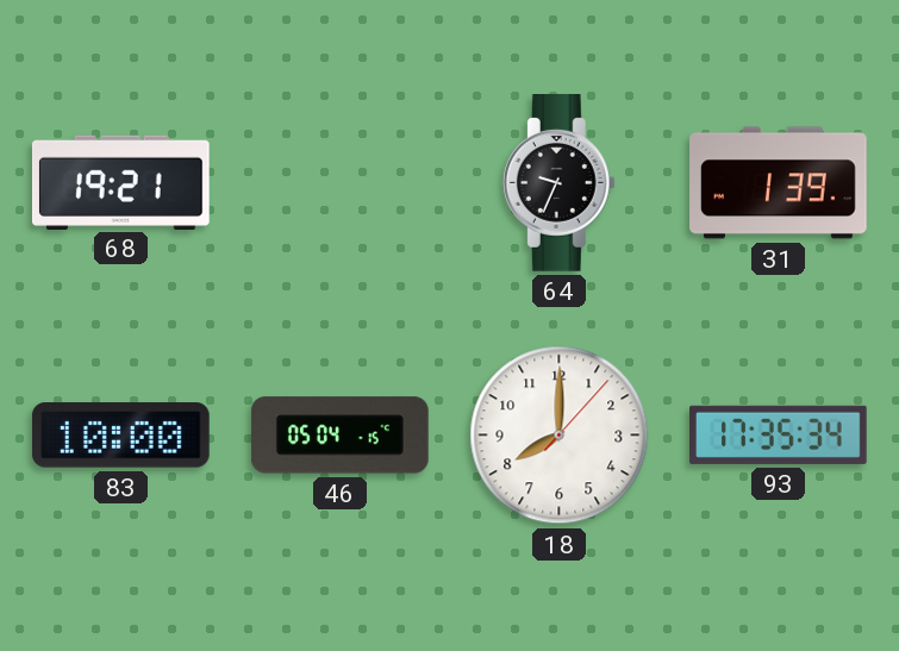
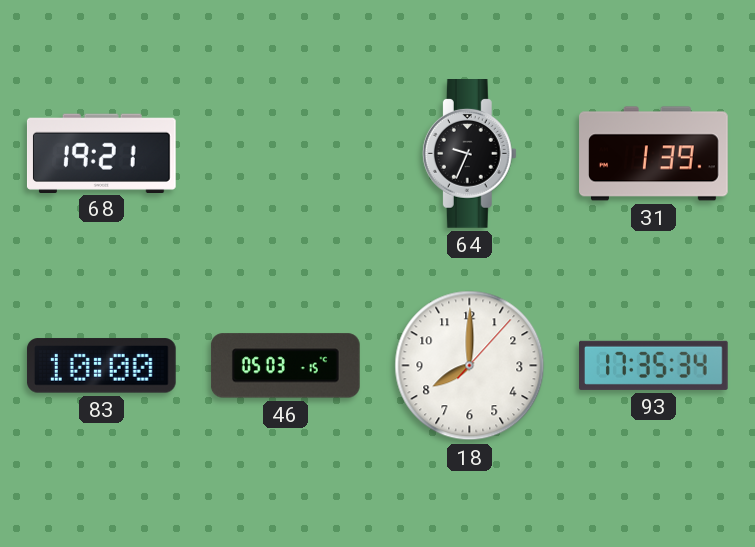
46: 05:04 -> 05:03
